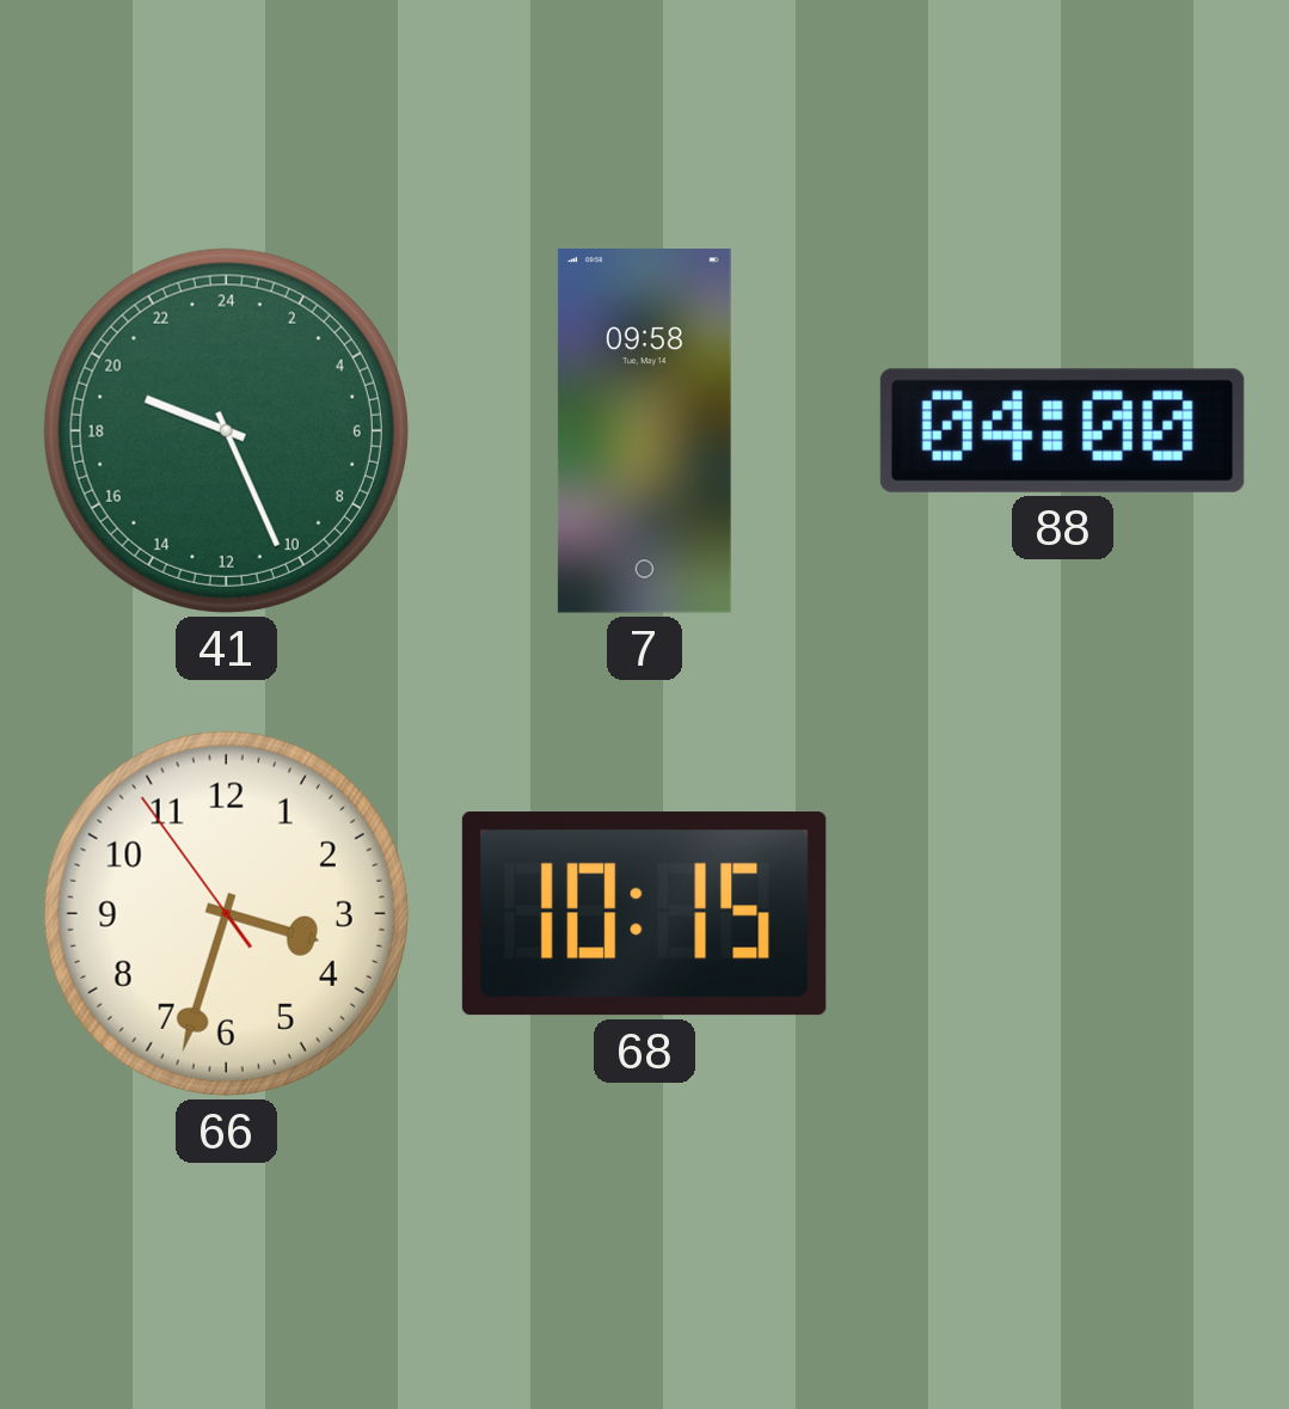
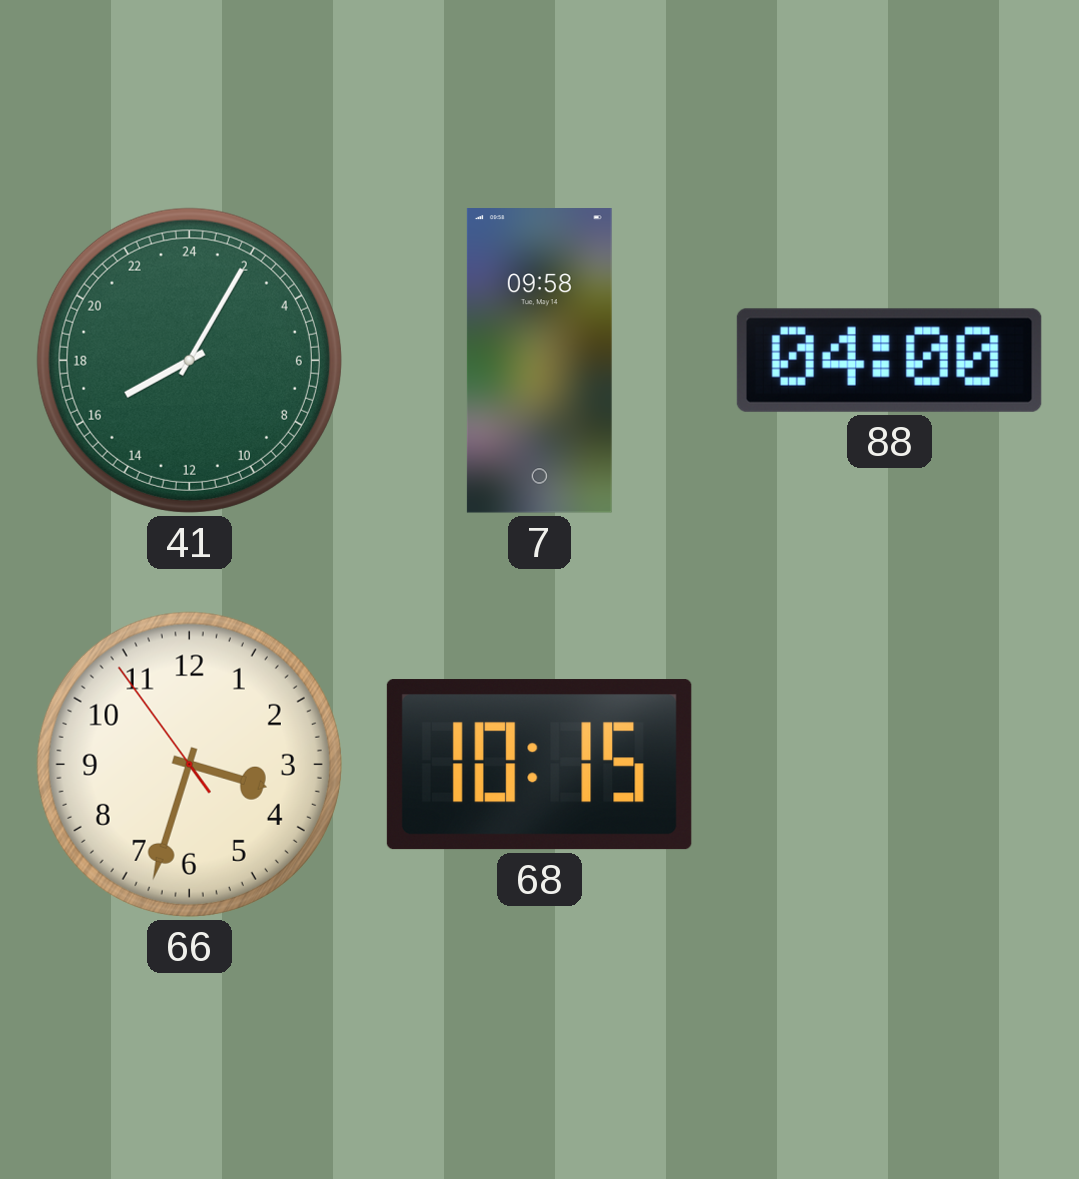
41: 19:26 -> 16:05
